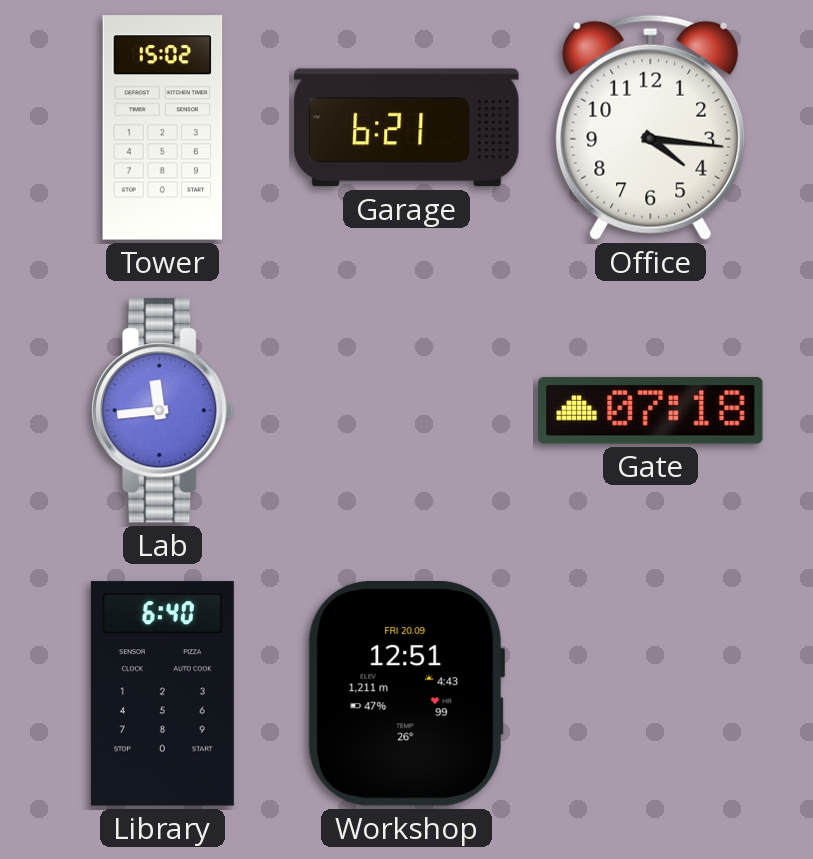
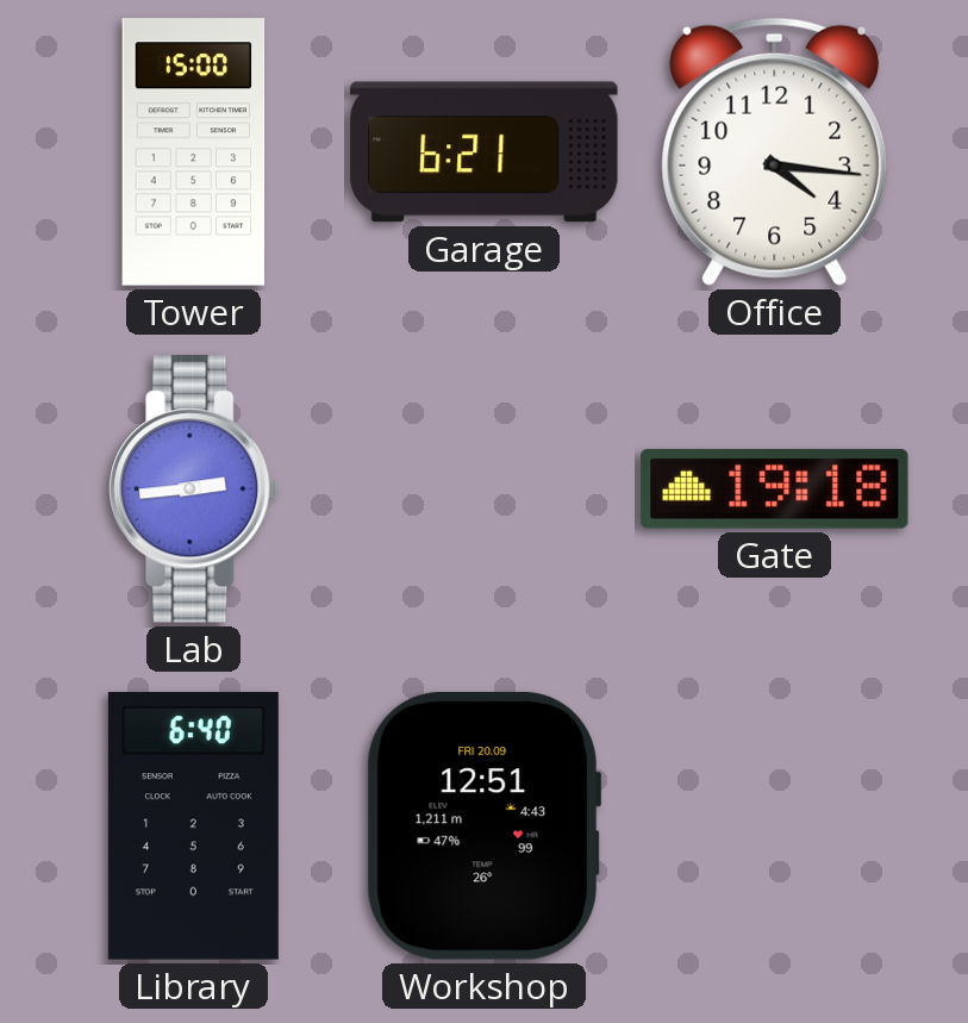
Tower: 15:02 -> 15:00
Lab: 11:44 -> 2:44
Gate: 07:18 -> 19:18
